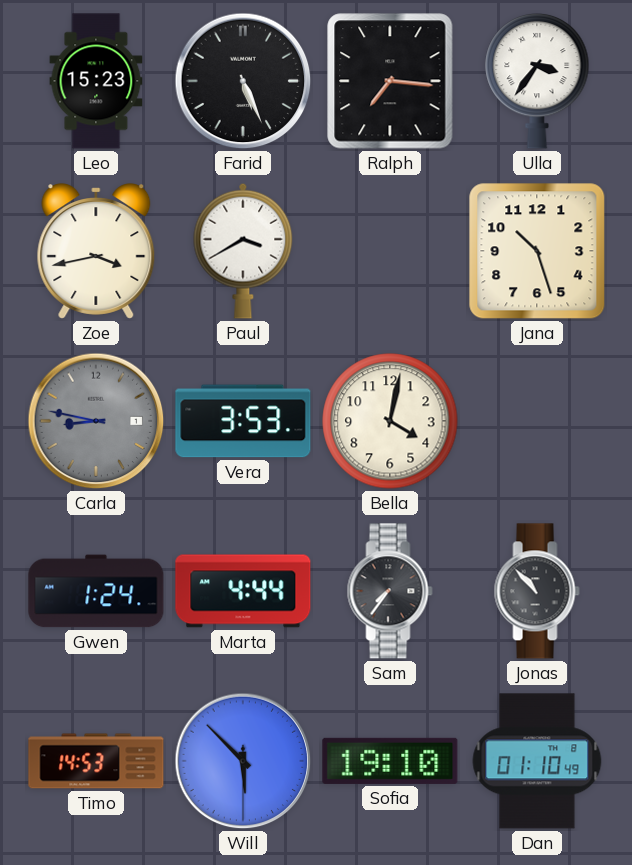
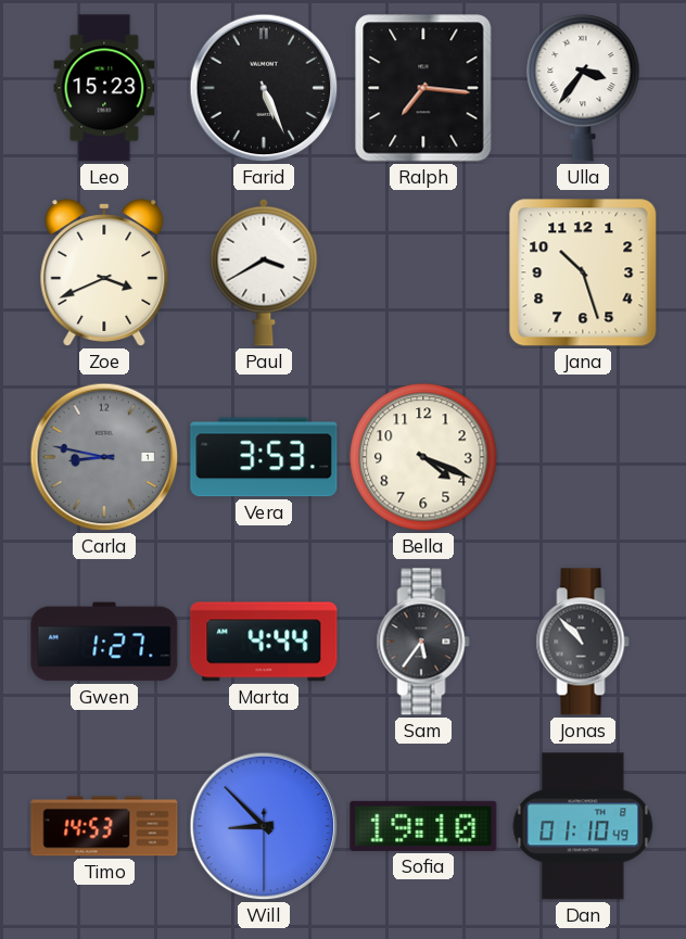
Zoe: 3:43 -> 3:41
Bella: 4:02 -> 4:19
Gwen: 1:24 -> 1:27
Sam: 7:36 -> 5:36
Will: 5:52 -> 8:52
